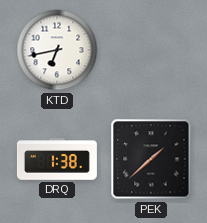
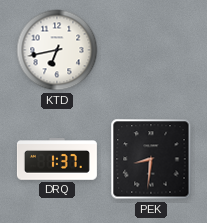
DRQ: 1:38 -> 1:37
PEK: 1:38 -> 8:31
